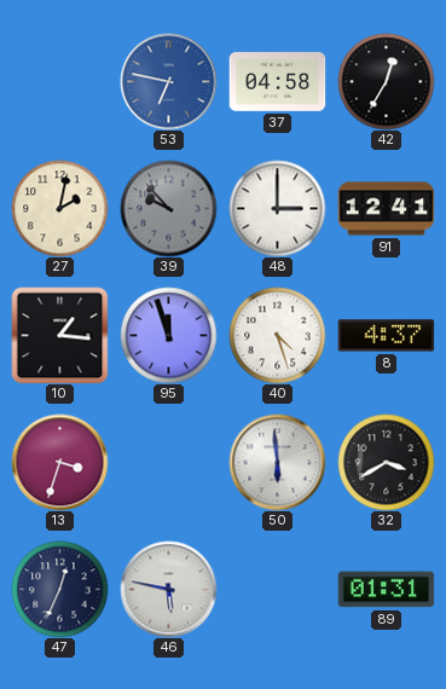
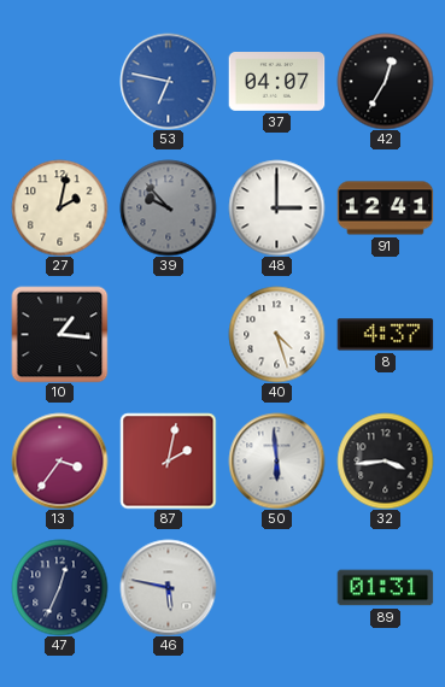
37: 04:58 -> 04:07
95: 11:57 -> none
13: 3:33 -> 3:36
87: none -> 2:02
32: 3:40 -> 3:44
